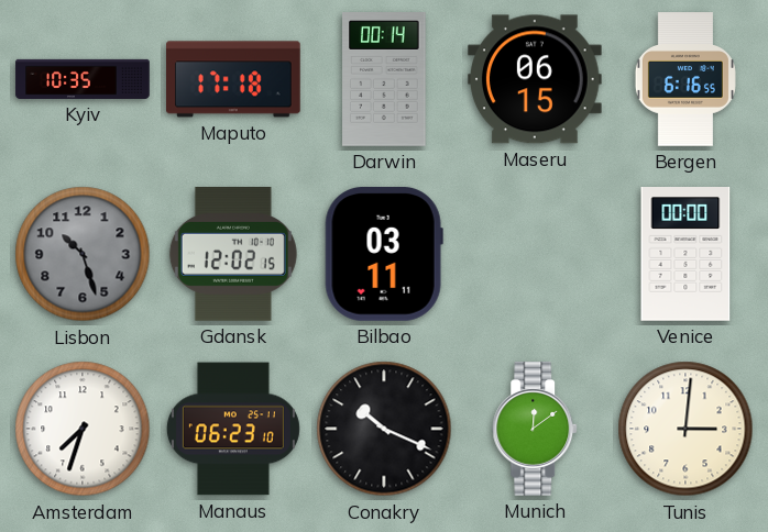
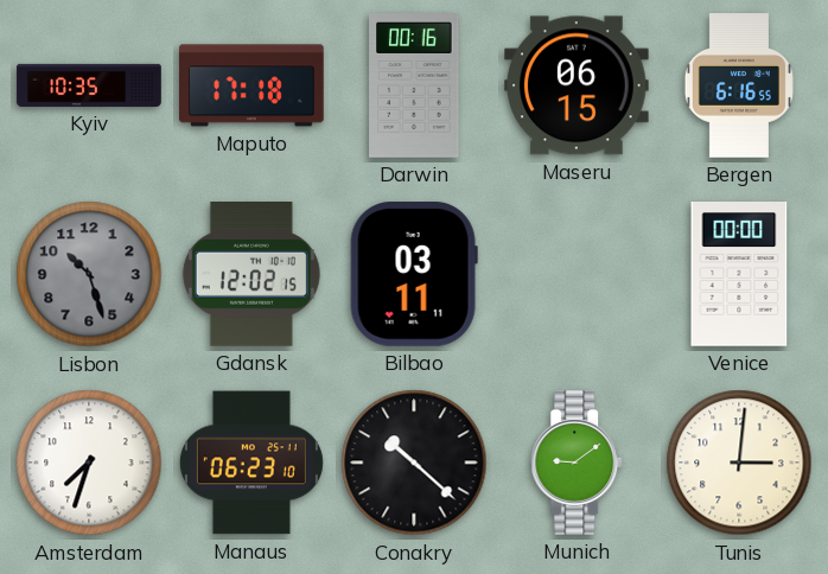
Darwin: 00:14 -> 00:16
Conakry: 10:19 -> 10:22
Munich: 12:09 -> 9:09
